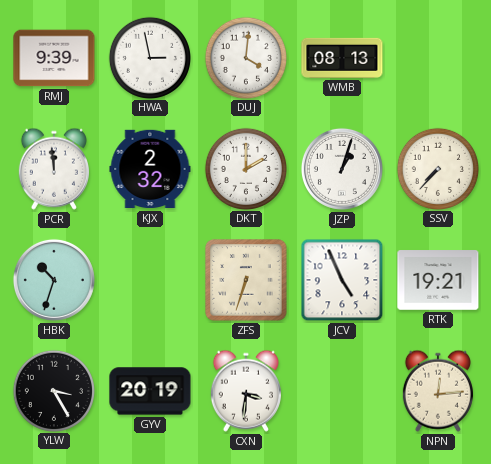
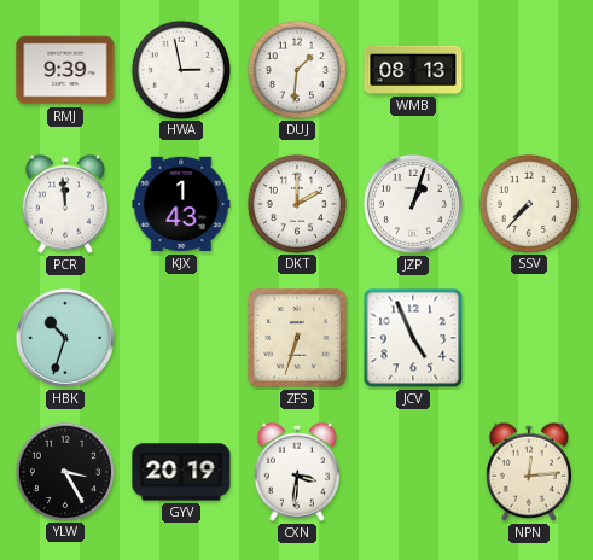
DUJ: 4:01 -> 1:31
KJX: 2:32 -> 1:43
RTK: 19:21 -> none
